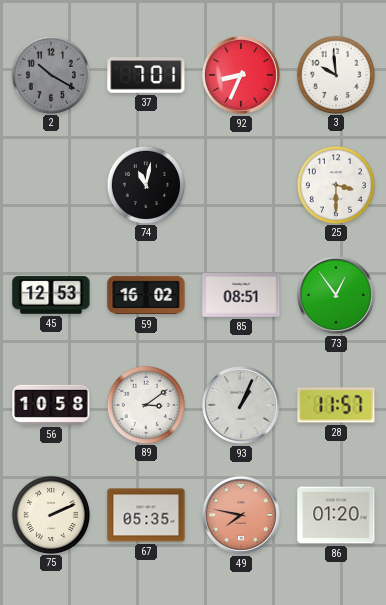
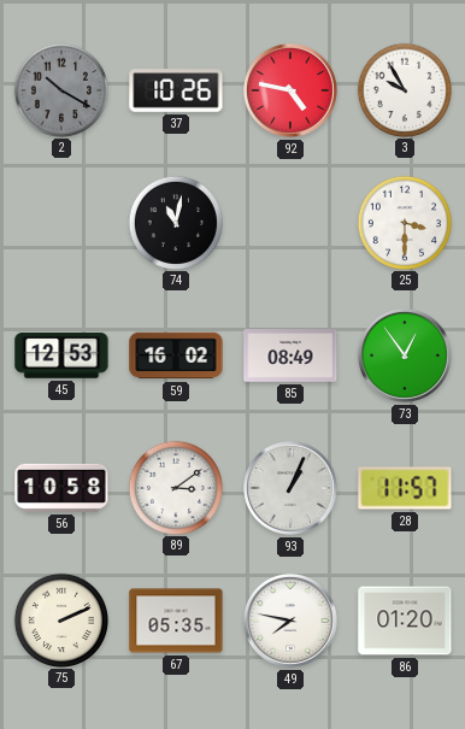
37: 7:01 -> 10:26
92: 8:34 -> 4:47
3: 9:59 -> 9:55
85: 08:51 -> 08:49
49 dial: salmon -> white
